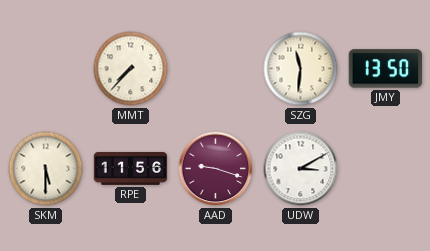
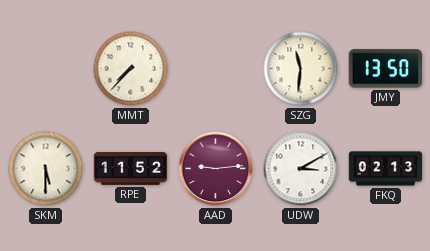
RPE: 11:56 -> 11:52
AAD: 9:18 -> 9:14
FKQ: none -> 02:13
